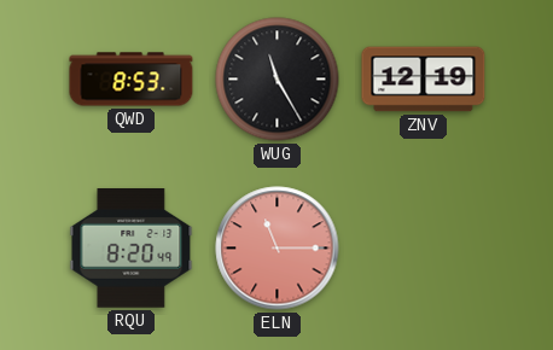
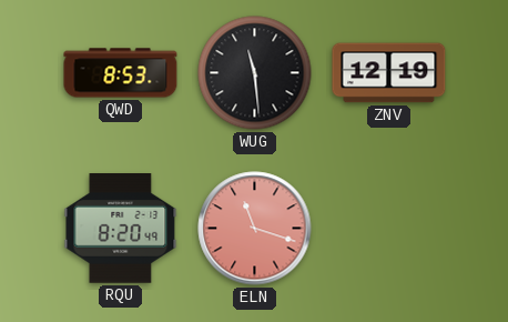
WUG: 11:25 -> 11:29
ELN: 11:15 -> 11:18
